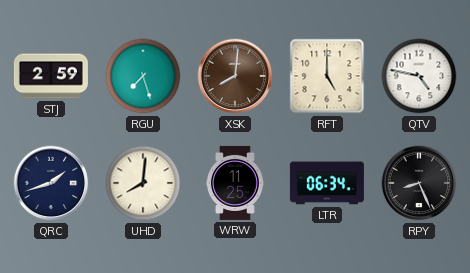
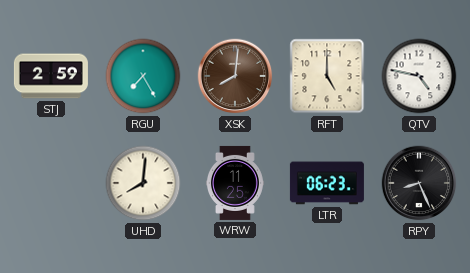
RGU: 7:27 -> 7:25
QRC: 1:42 -> none
LTR: 06:34 -> 06:23
